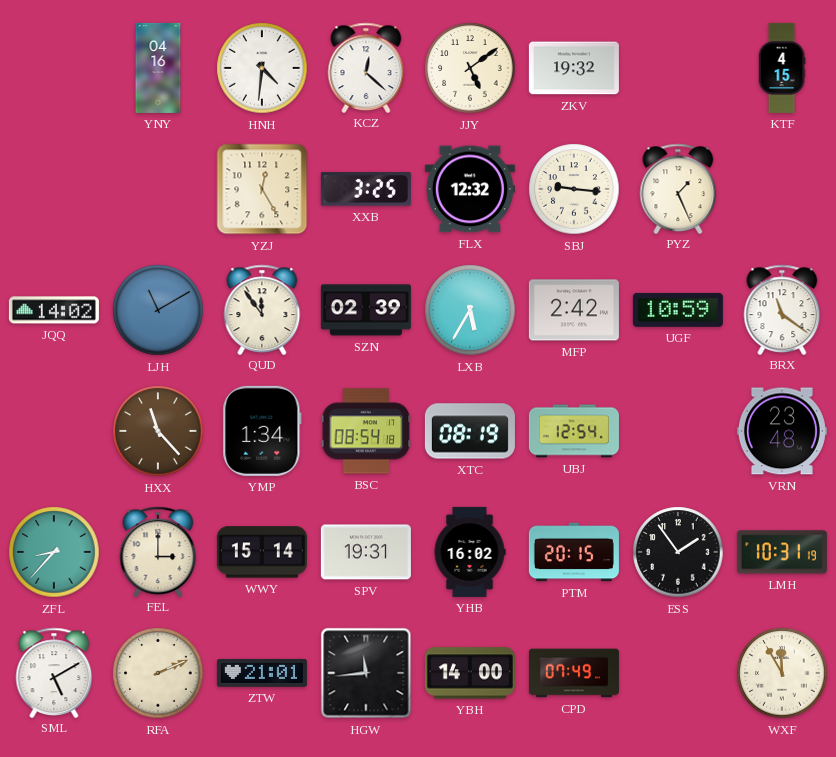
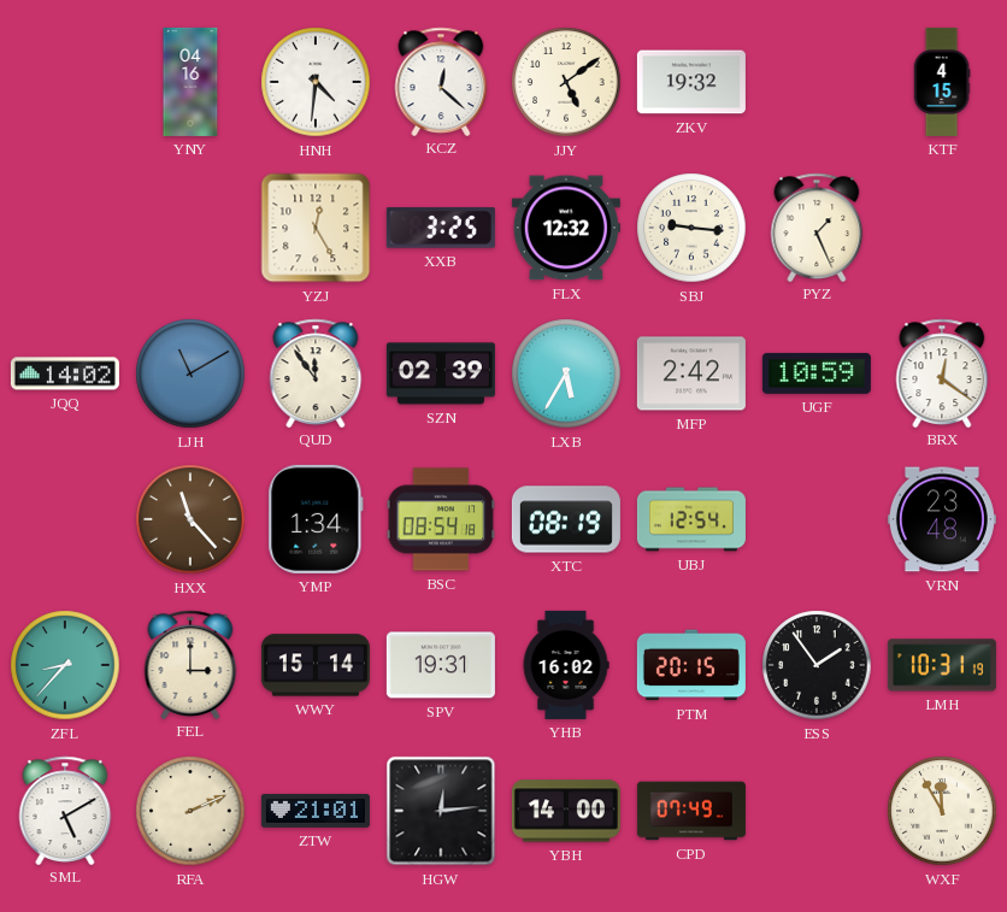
BRX: 11:21 -> 12:21
HGW: 11:44 -> 12:14
